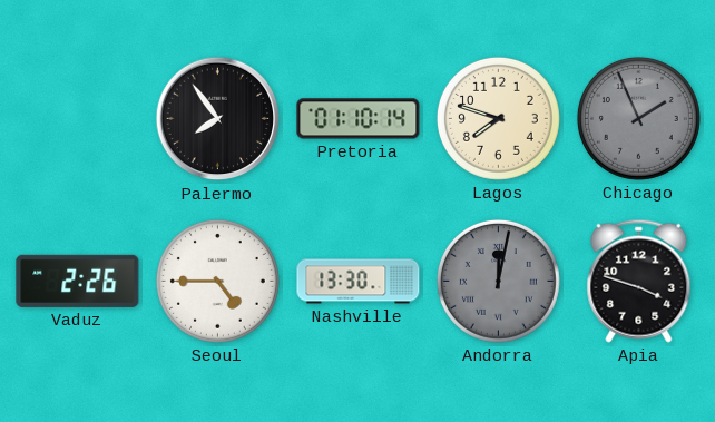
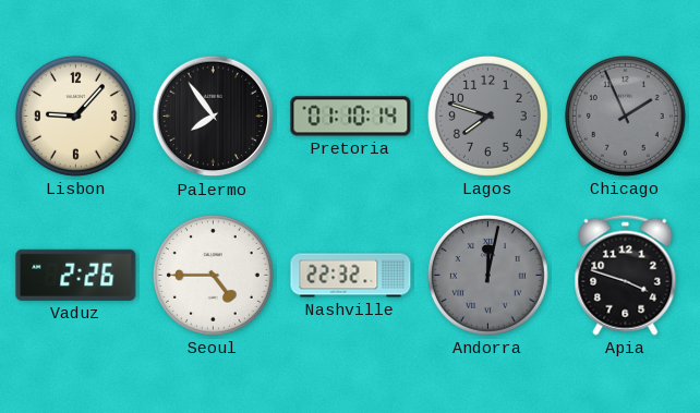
Lisbon: none -> 9:07
Lagos dial: cream -> grey
Nashville: 13:30 -> 22:32
